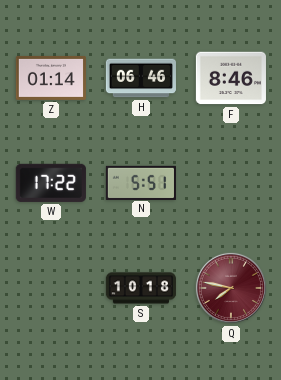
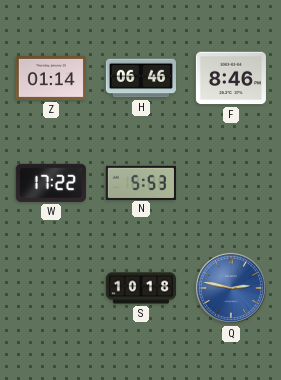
N: 5:51 -> 5:53
Q: 7:47 -> 2:47
Q dial: burgundy -> blue
